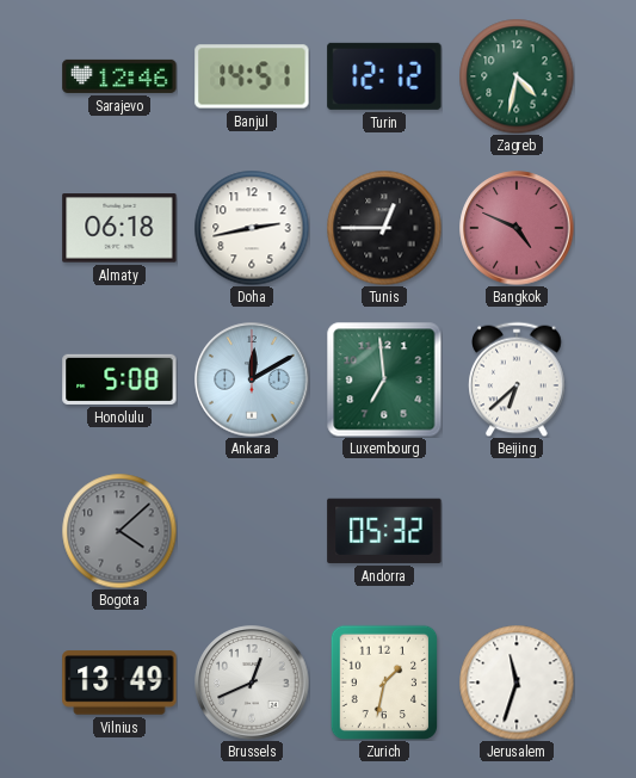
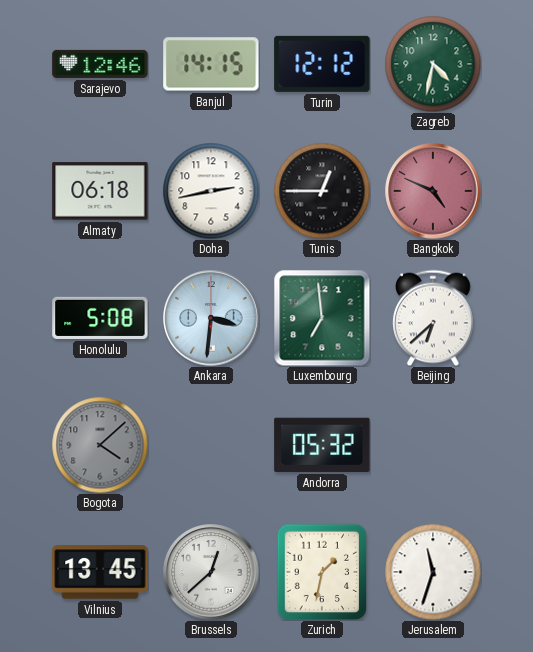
Banjul: 14:51 -> 14:15
Ankara: 12:10 -> 3:31
Vilnius: 13:49 -> 13:45
Brussels: 12:41 -> 12:38
